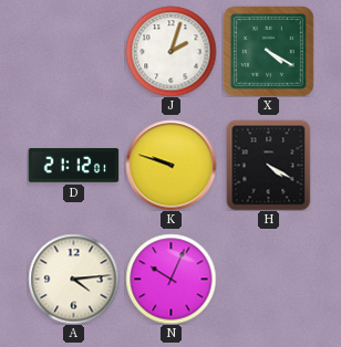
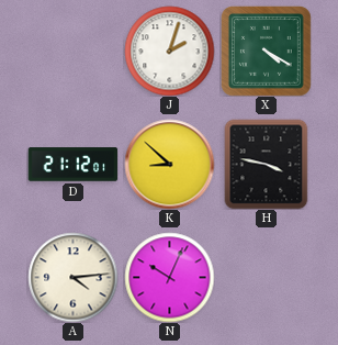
K: 9:48 -> 8:52
H: 4:20 -> 3:47
